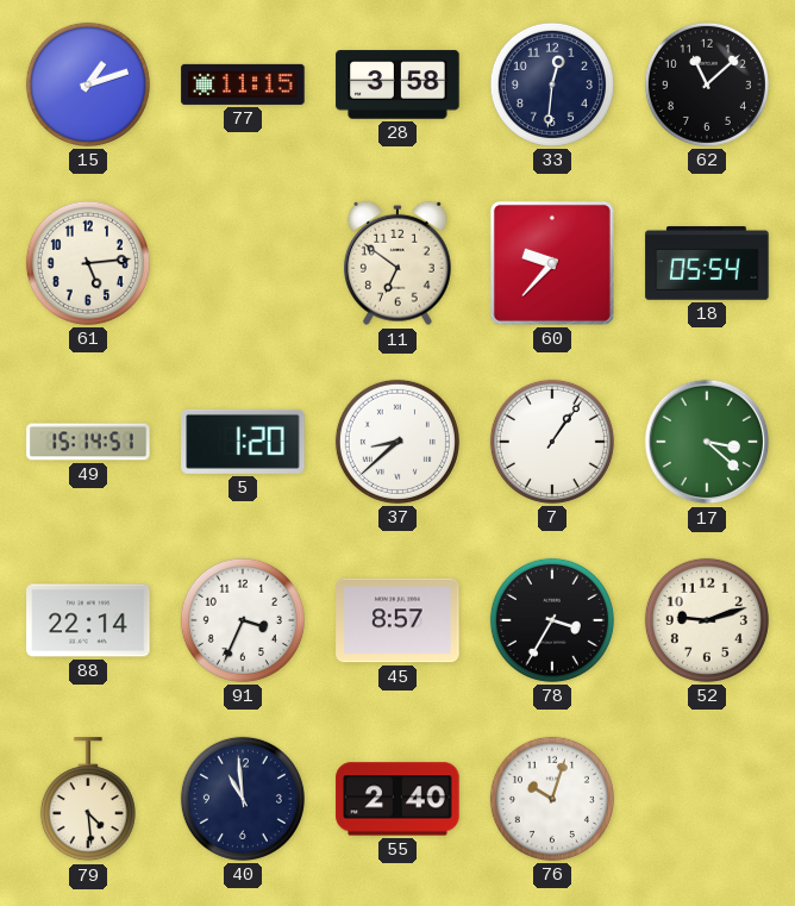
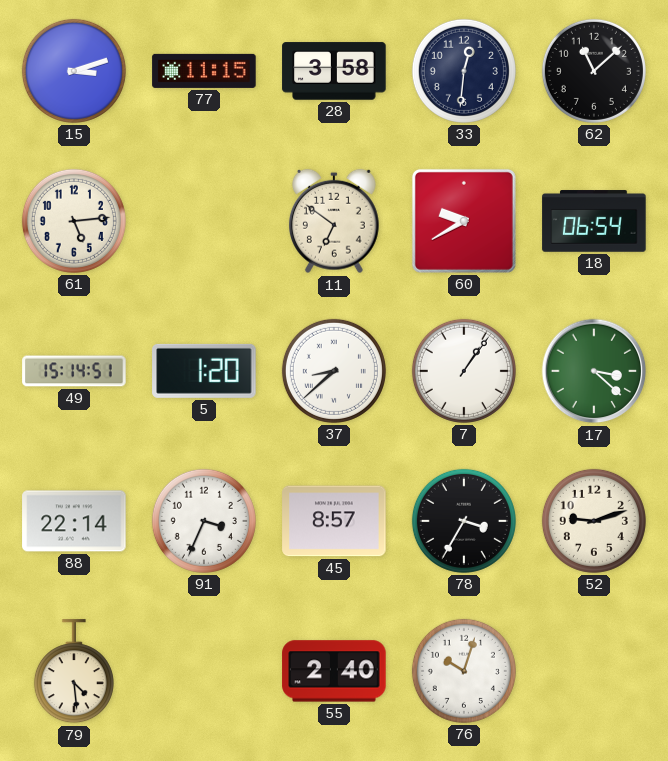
15: 1:12 -> 3:12
60: 9:37 -> 9:40
18: 05:54 -> 06:54
40: 10:59 -> none
